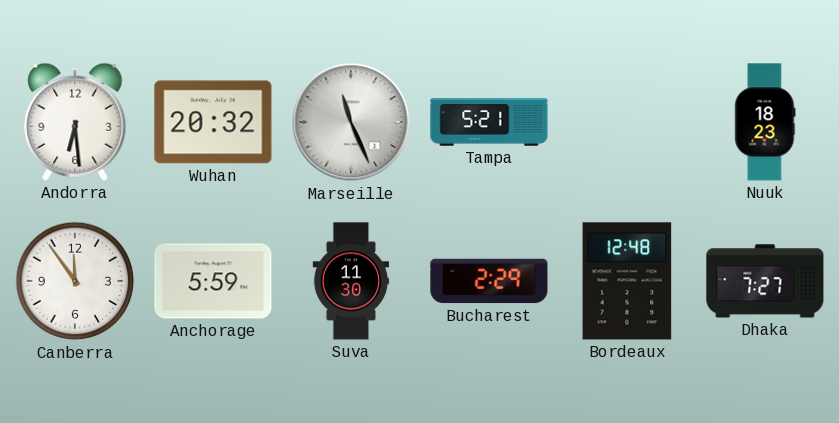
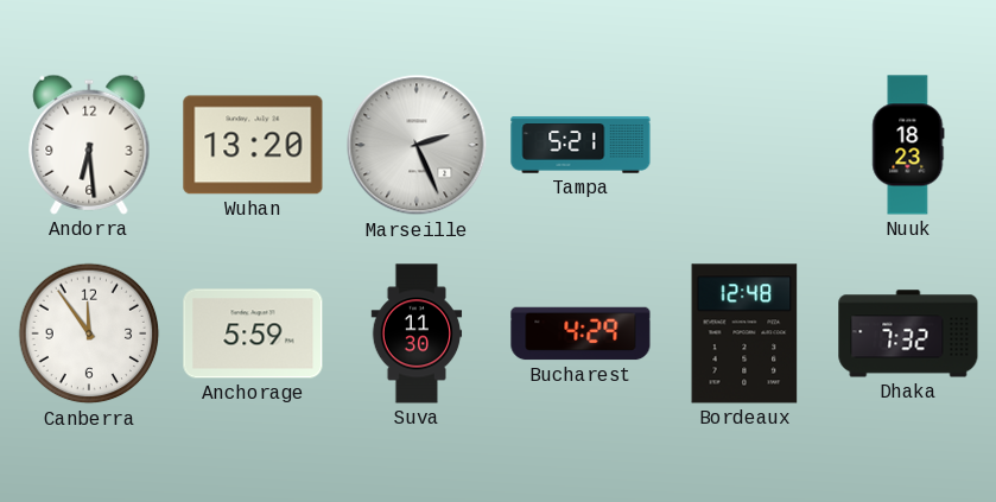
Wuhan: 20:32 -> 13:20
Marseille: 11:26 -> 2:26
Bucharest: 2:29 -> 4:29
Dhaka: 7:27 -> 7:32
